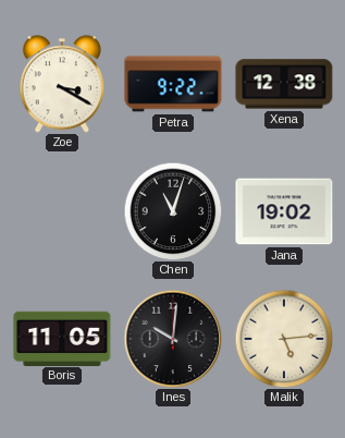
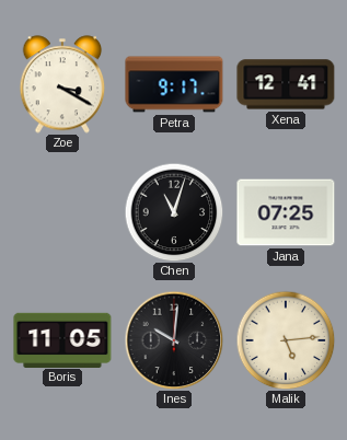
Petra: 9:22 -> 9:17
Xena: 12:38 -> 12:41
Jana: 19:02 -> 07:25
